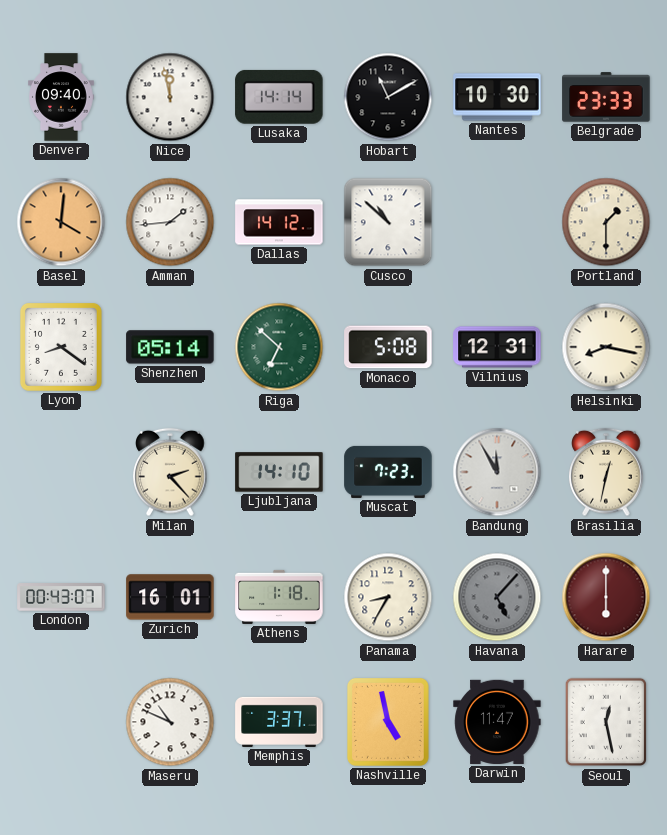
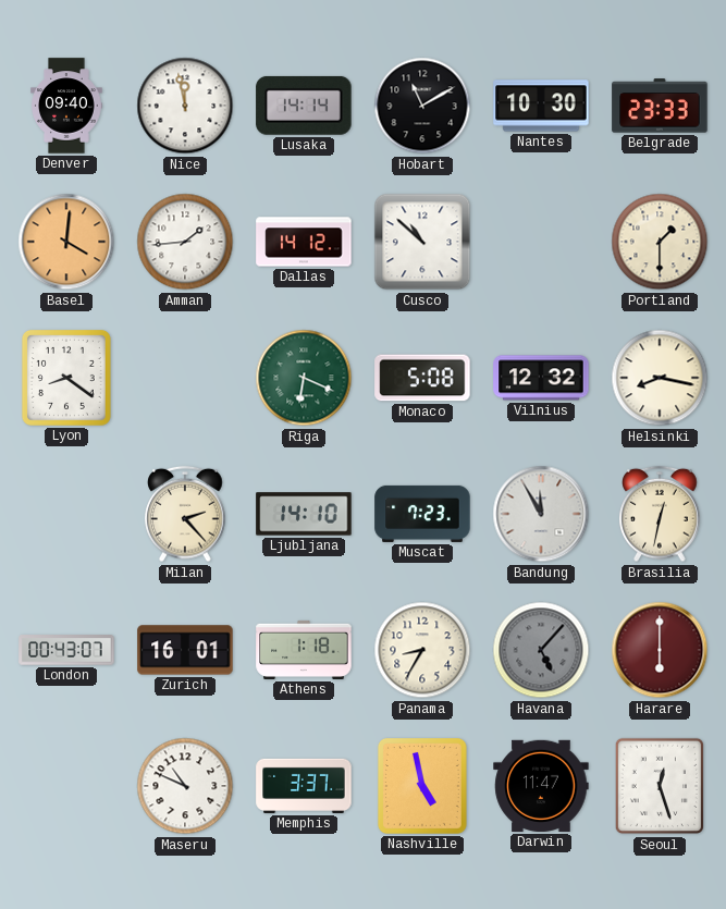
Shenzhen: 05:14 -> none
Riga: 6:52 -> 6:19
Vilnius: 12:31 -> 12:32
Seoul: 12:28 -> 12:27
